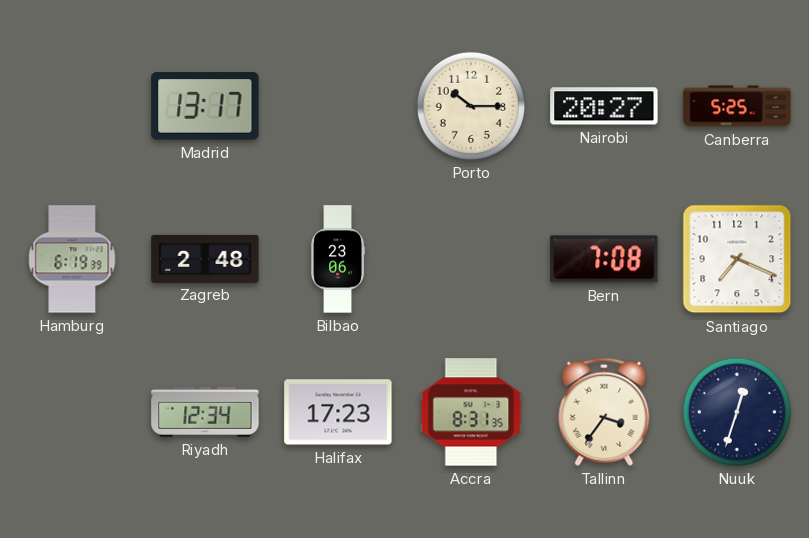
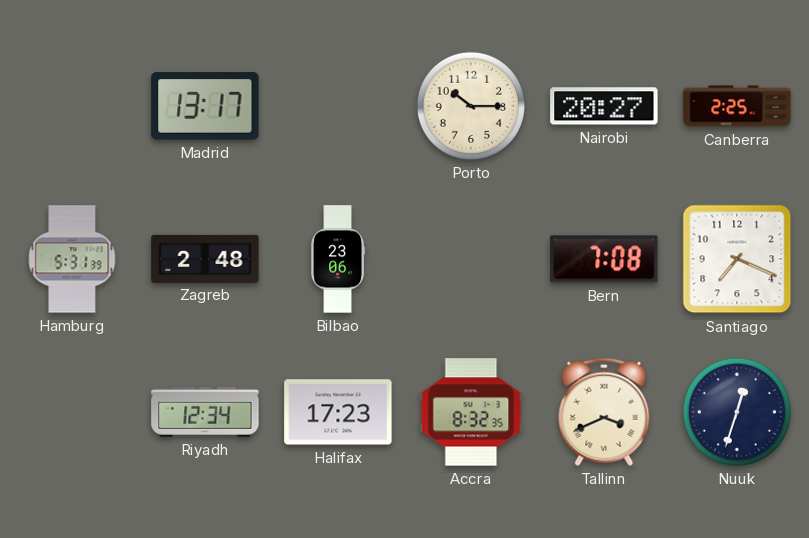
Canberra: 5:25 -> 2:25
Hamburg: 6:19 -> 5:31
Accra: 8:31 -> 8:32
Tallinn: 3:36 -> 3:41
